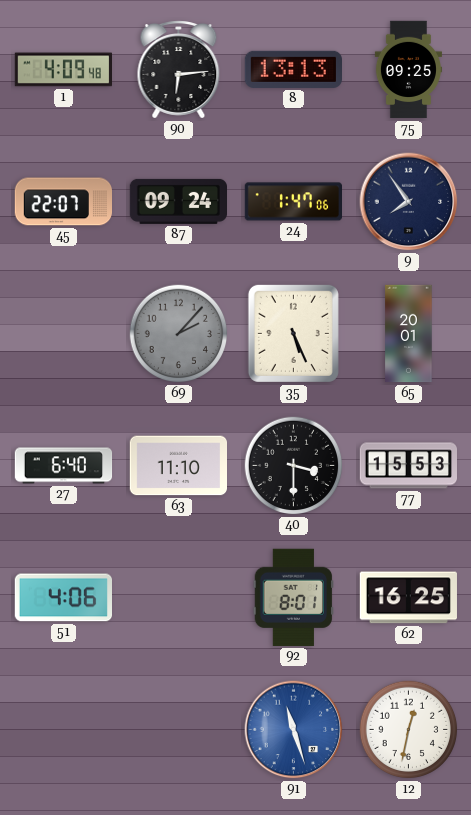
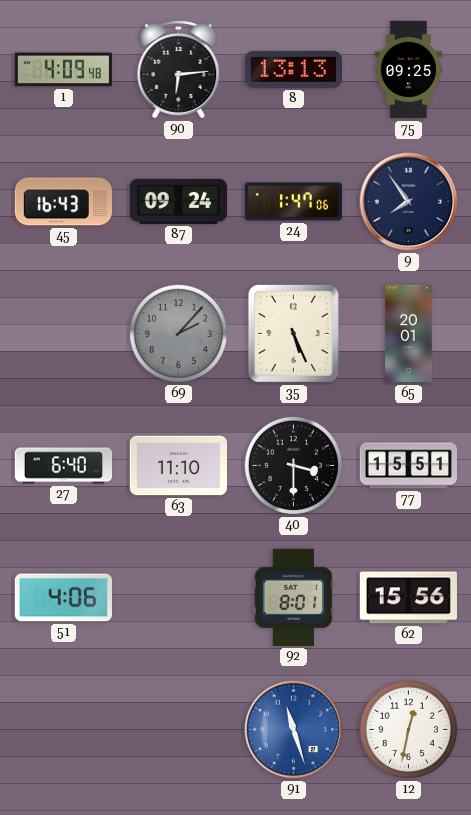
45: 22:07 -> 16:43
77: 15:53 -> 15:51
62: 16:25 -> 15:56
